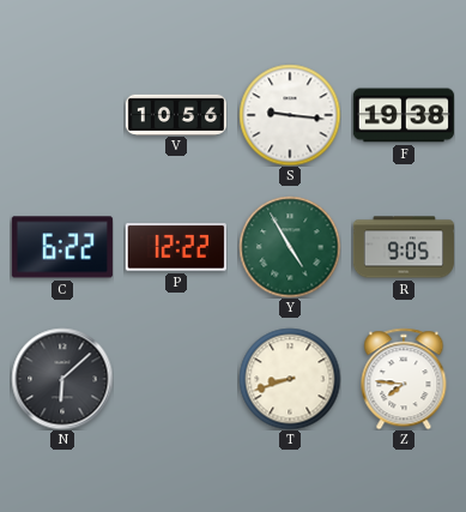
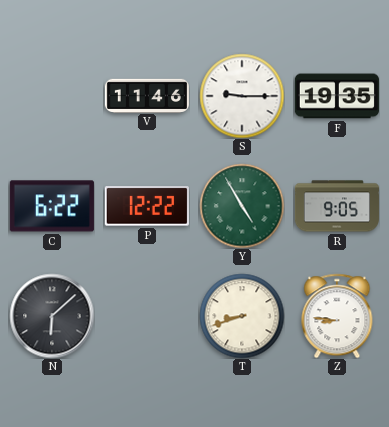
V: 10:56 -> 11:46
S: 9:16 -> 9:15
F: 19:38 -> 19:35
Z: 7:46 -> 8:46
